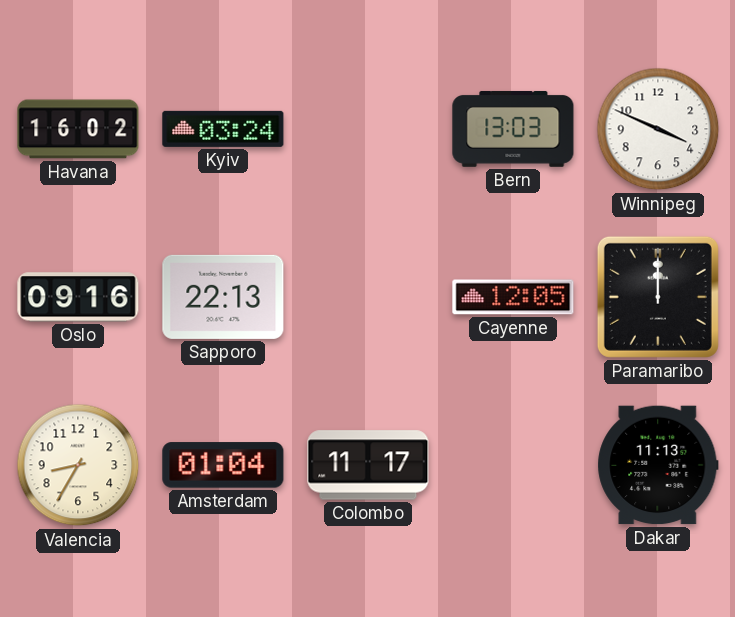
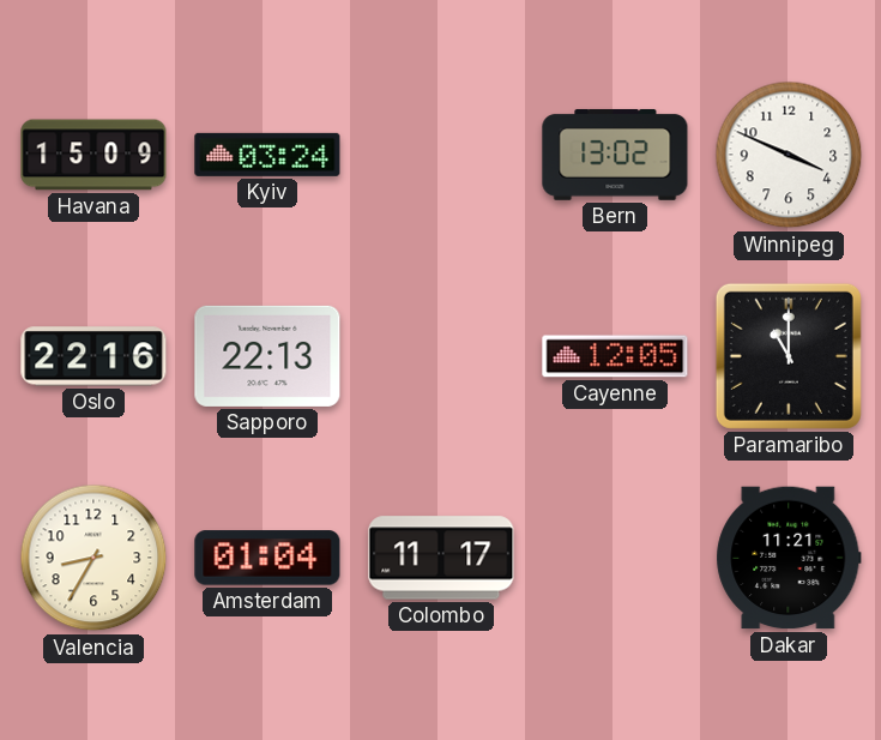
Havana: 16:02 -> 15:09
Bern: 13:03 -> 13:02
Oslo: 09:16 -> 22:16
Paramaribo: 12:00 -> 11:00
Dakar: 11:13 -> 11:21
